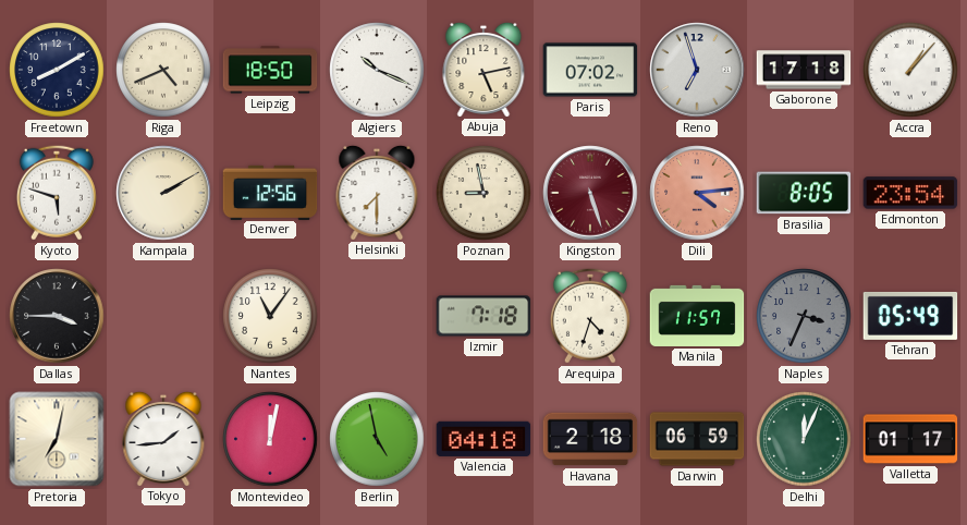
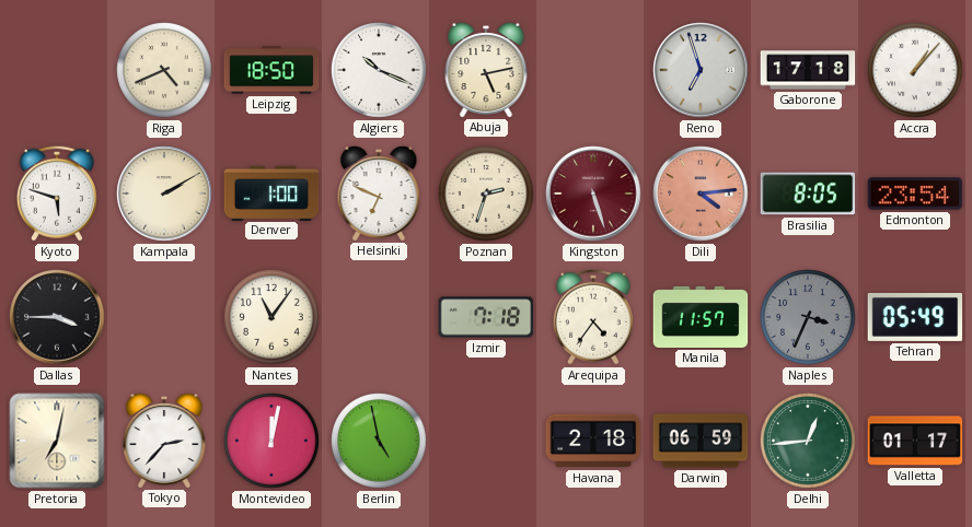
Freetown: 8:10 -> none
Paris: 07:02 -> none
Denver: 12:56 -> 1:00
Helsinki: 7:30 -> 6:49
Poznan: 8:58 -> 2:33
Arequipa: 4:33 -> 4:36
Tokyo: 1:44 -> 2:37
Valencia: 04:18 -> none
Delhi: 12:04 -> 12:44
